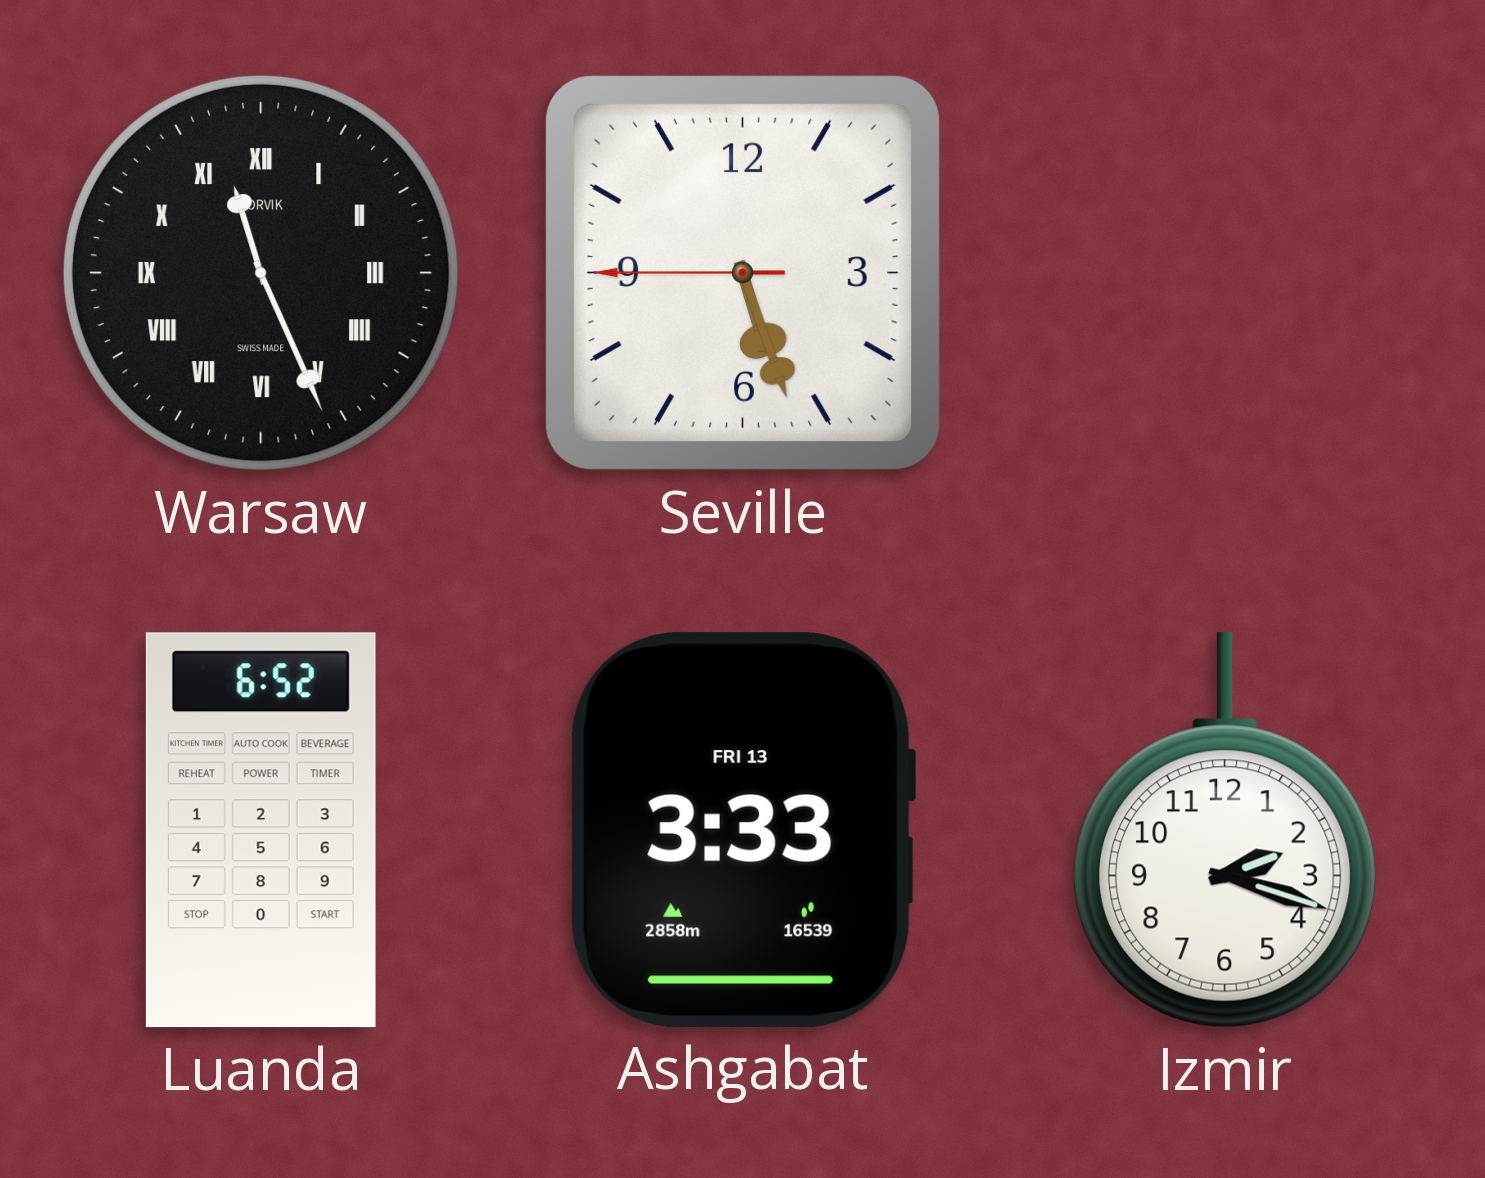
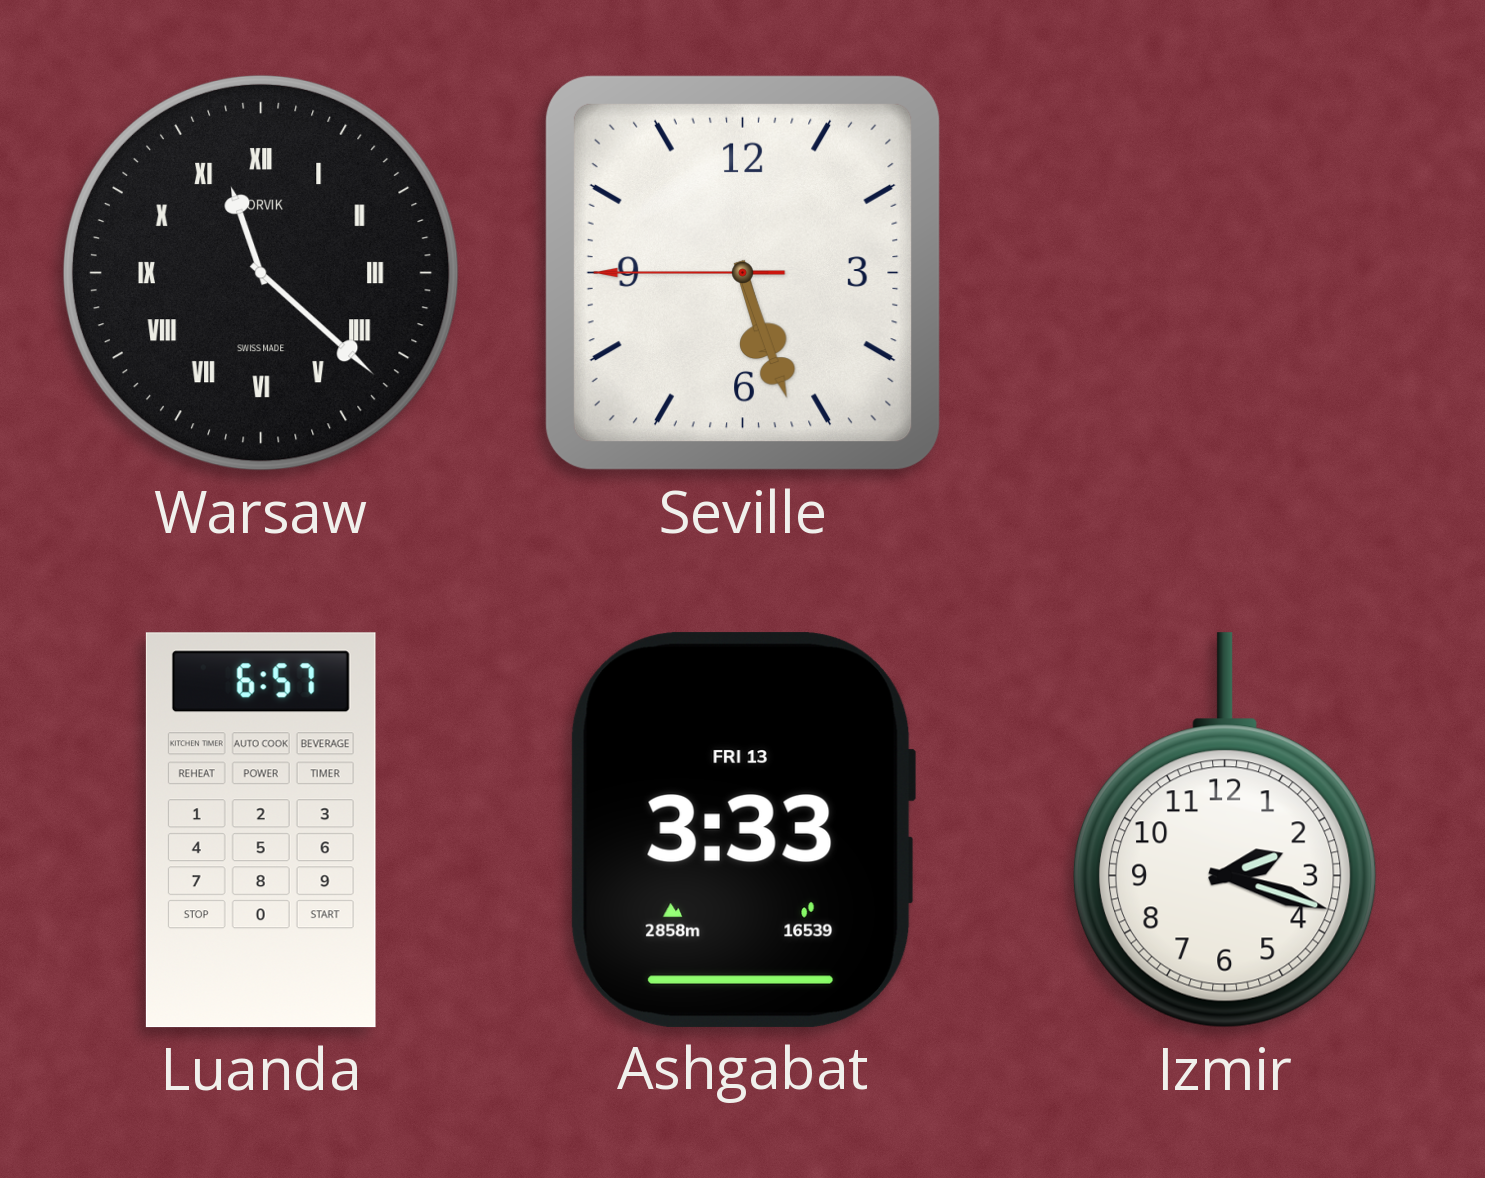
Warsaw: 11:26 -> 11:22
Luanda: 6:52 -> 6:57
